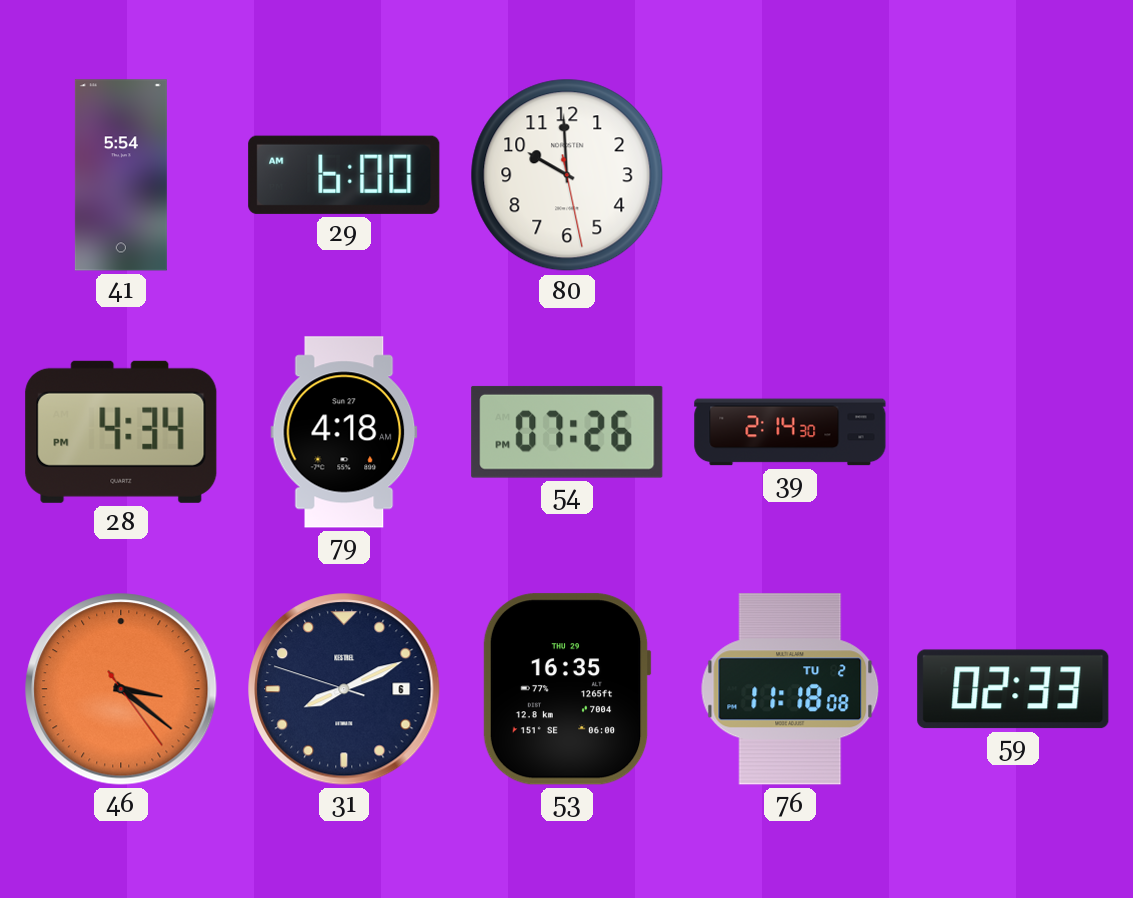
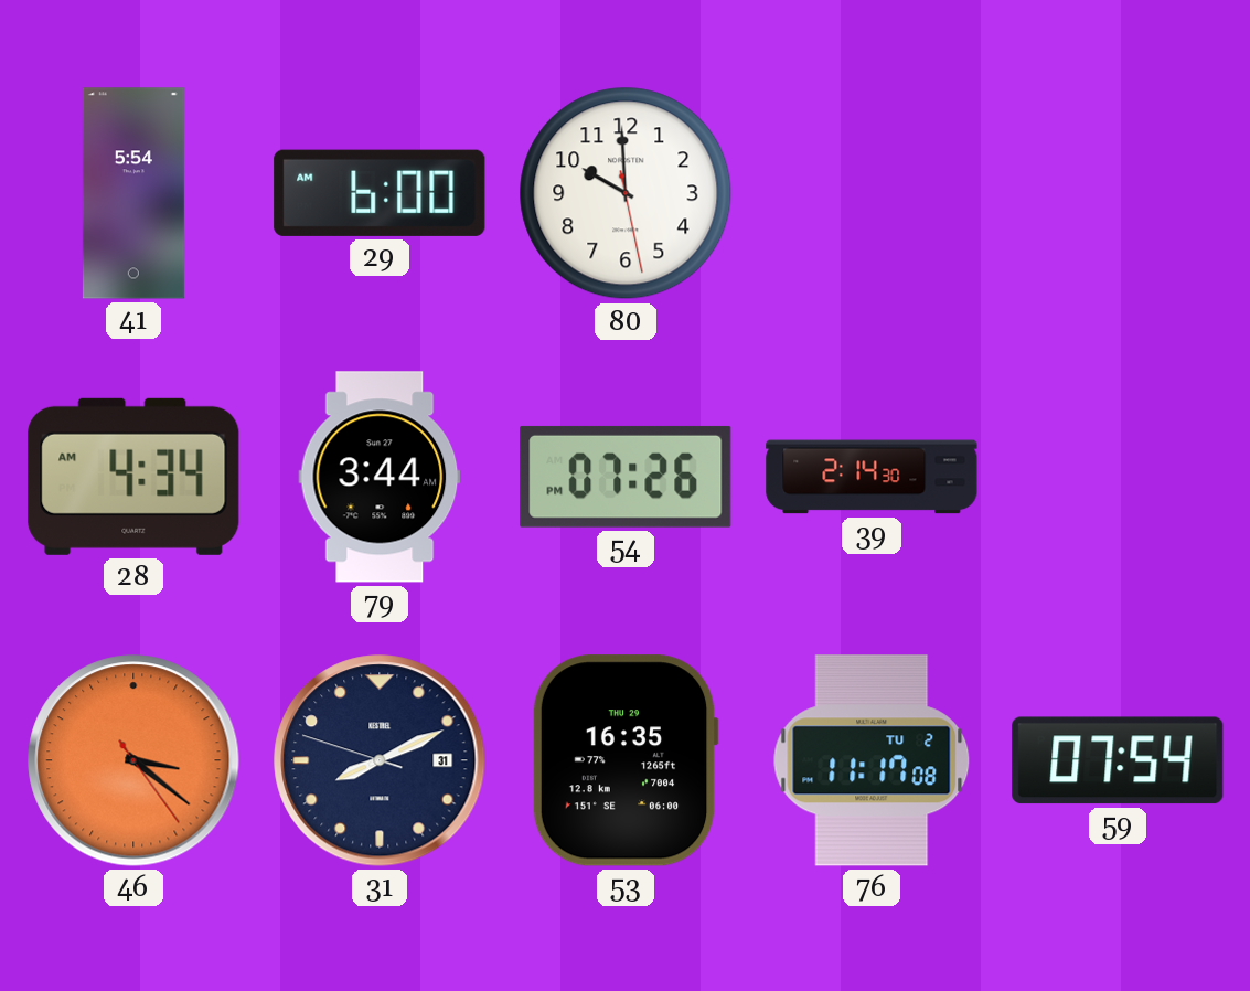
28: 4:34 PM -> 4:34 AM
79: 4:18 -> 3:44
31 date: 6 -> 31
76: 11:18 -> 11:17
59: 02:33 -> 07:54
